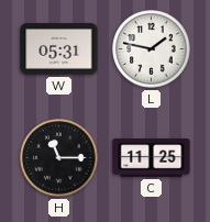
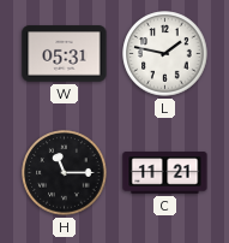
C: 11:25 -> 11:21
